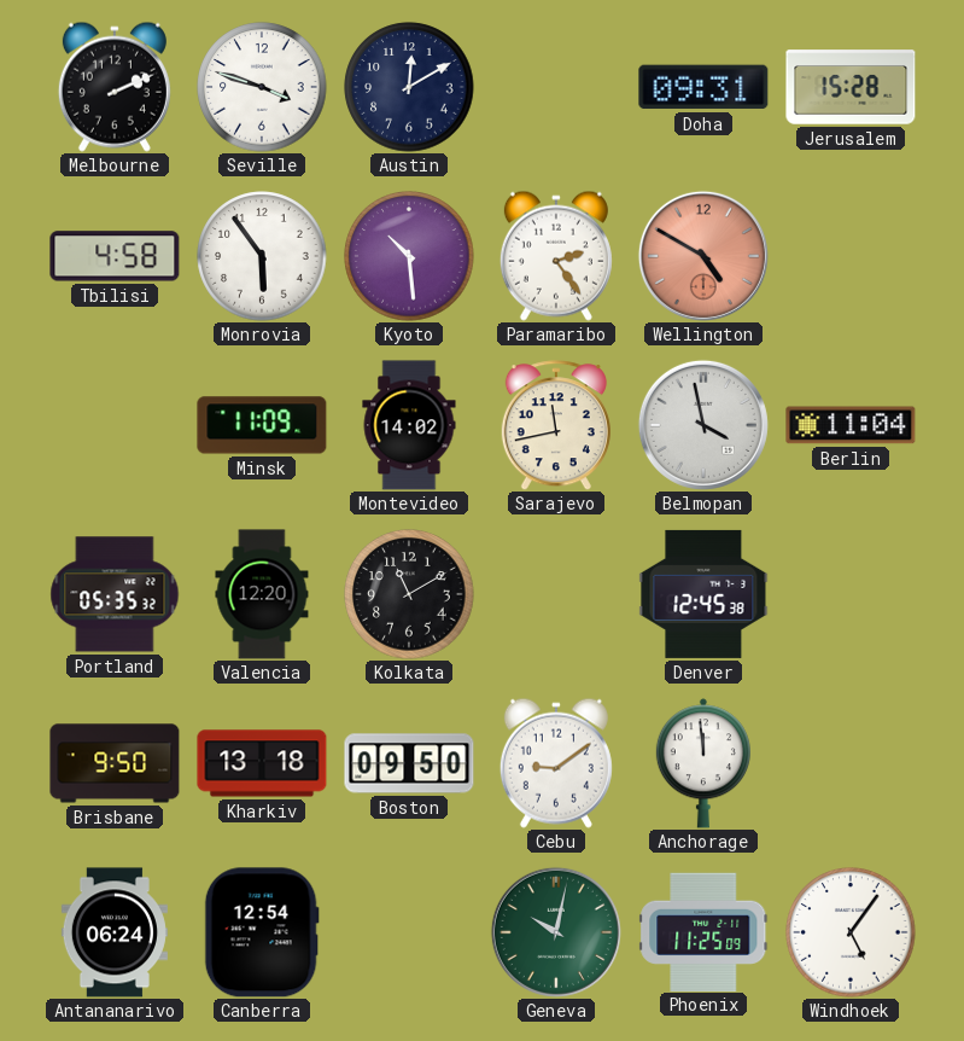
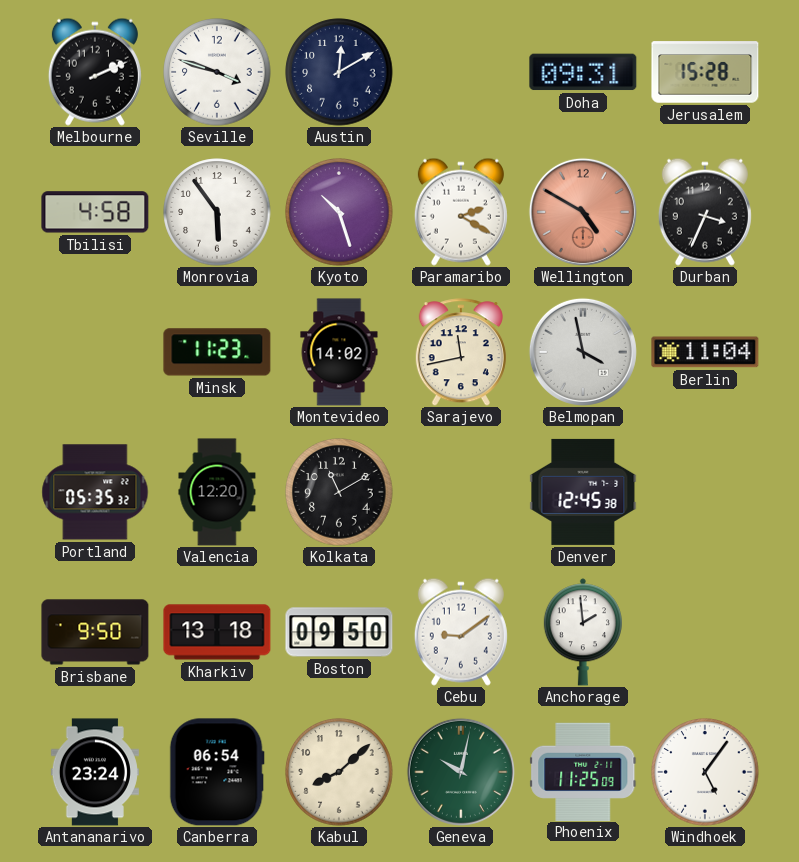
Kyoto: 10:29 -> 10:27
Paramaribo: 2:24 -> 2:20
Durban: none -> 3:34
Minsk: 11:09 -> 11:23
Anchorage: 11:59 -> 1:59
Antananarivo: 06:24 -> 23:24
Canberra: 12:54 -> 06:54
Kabul: none -> 8:08
